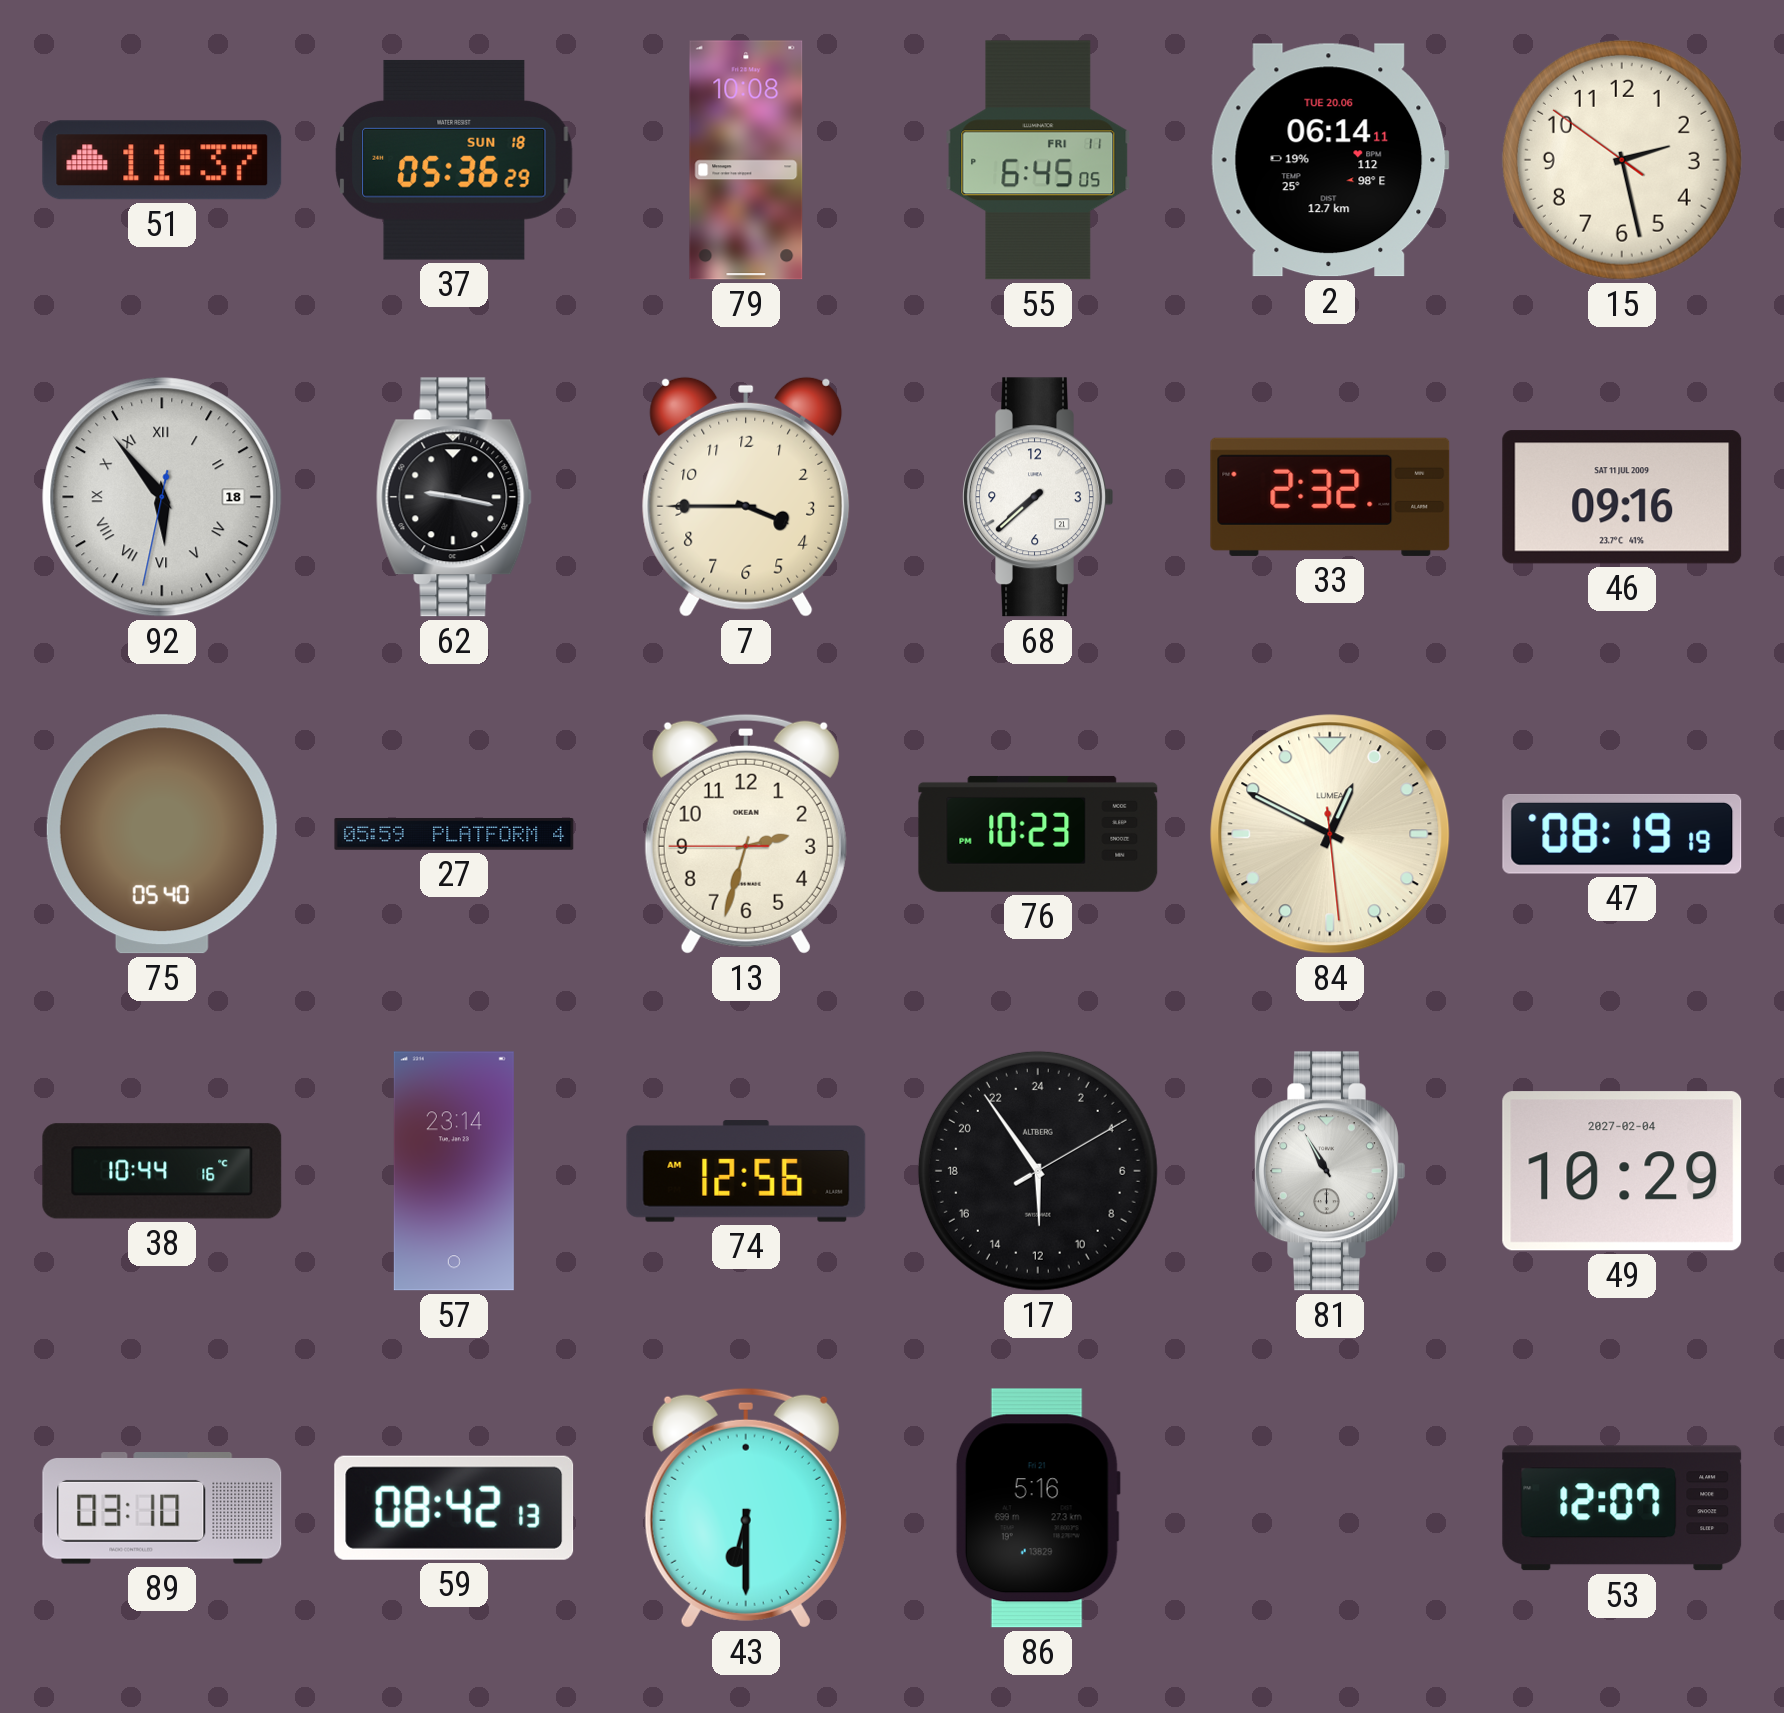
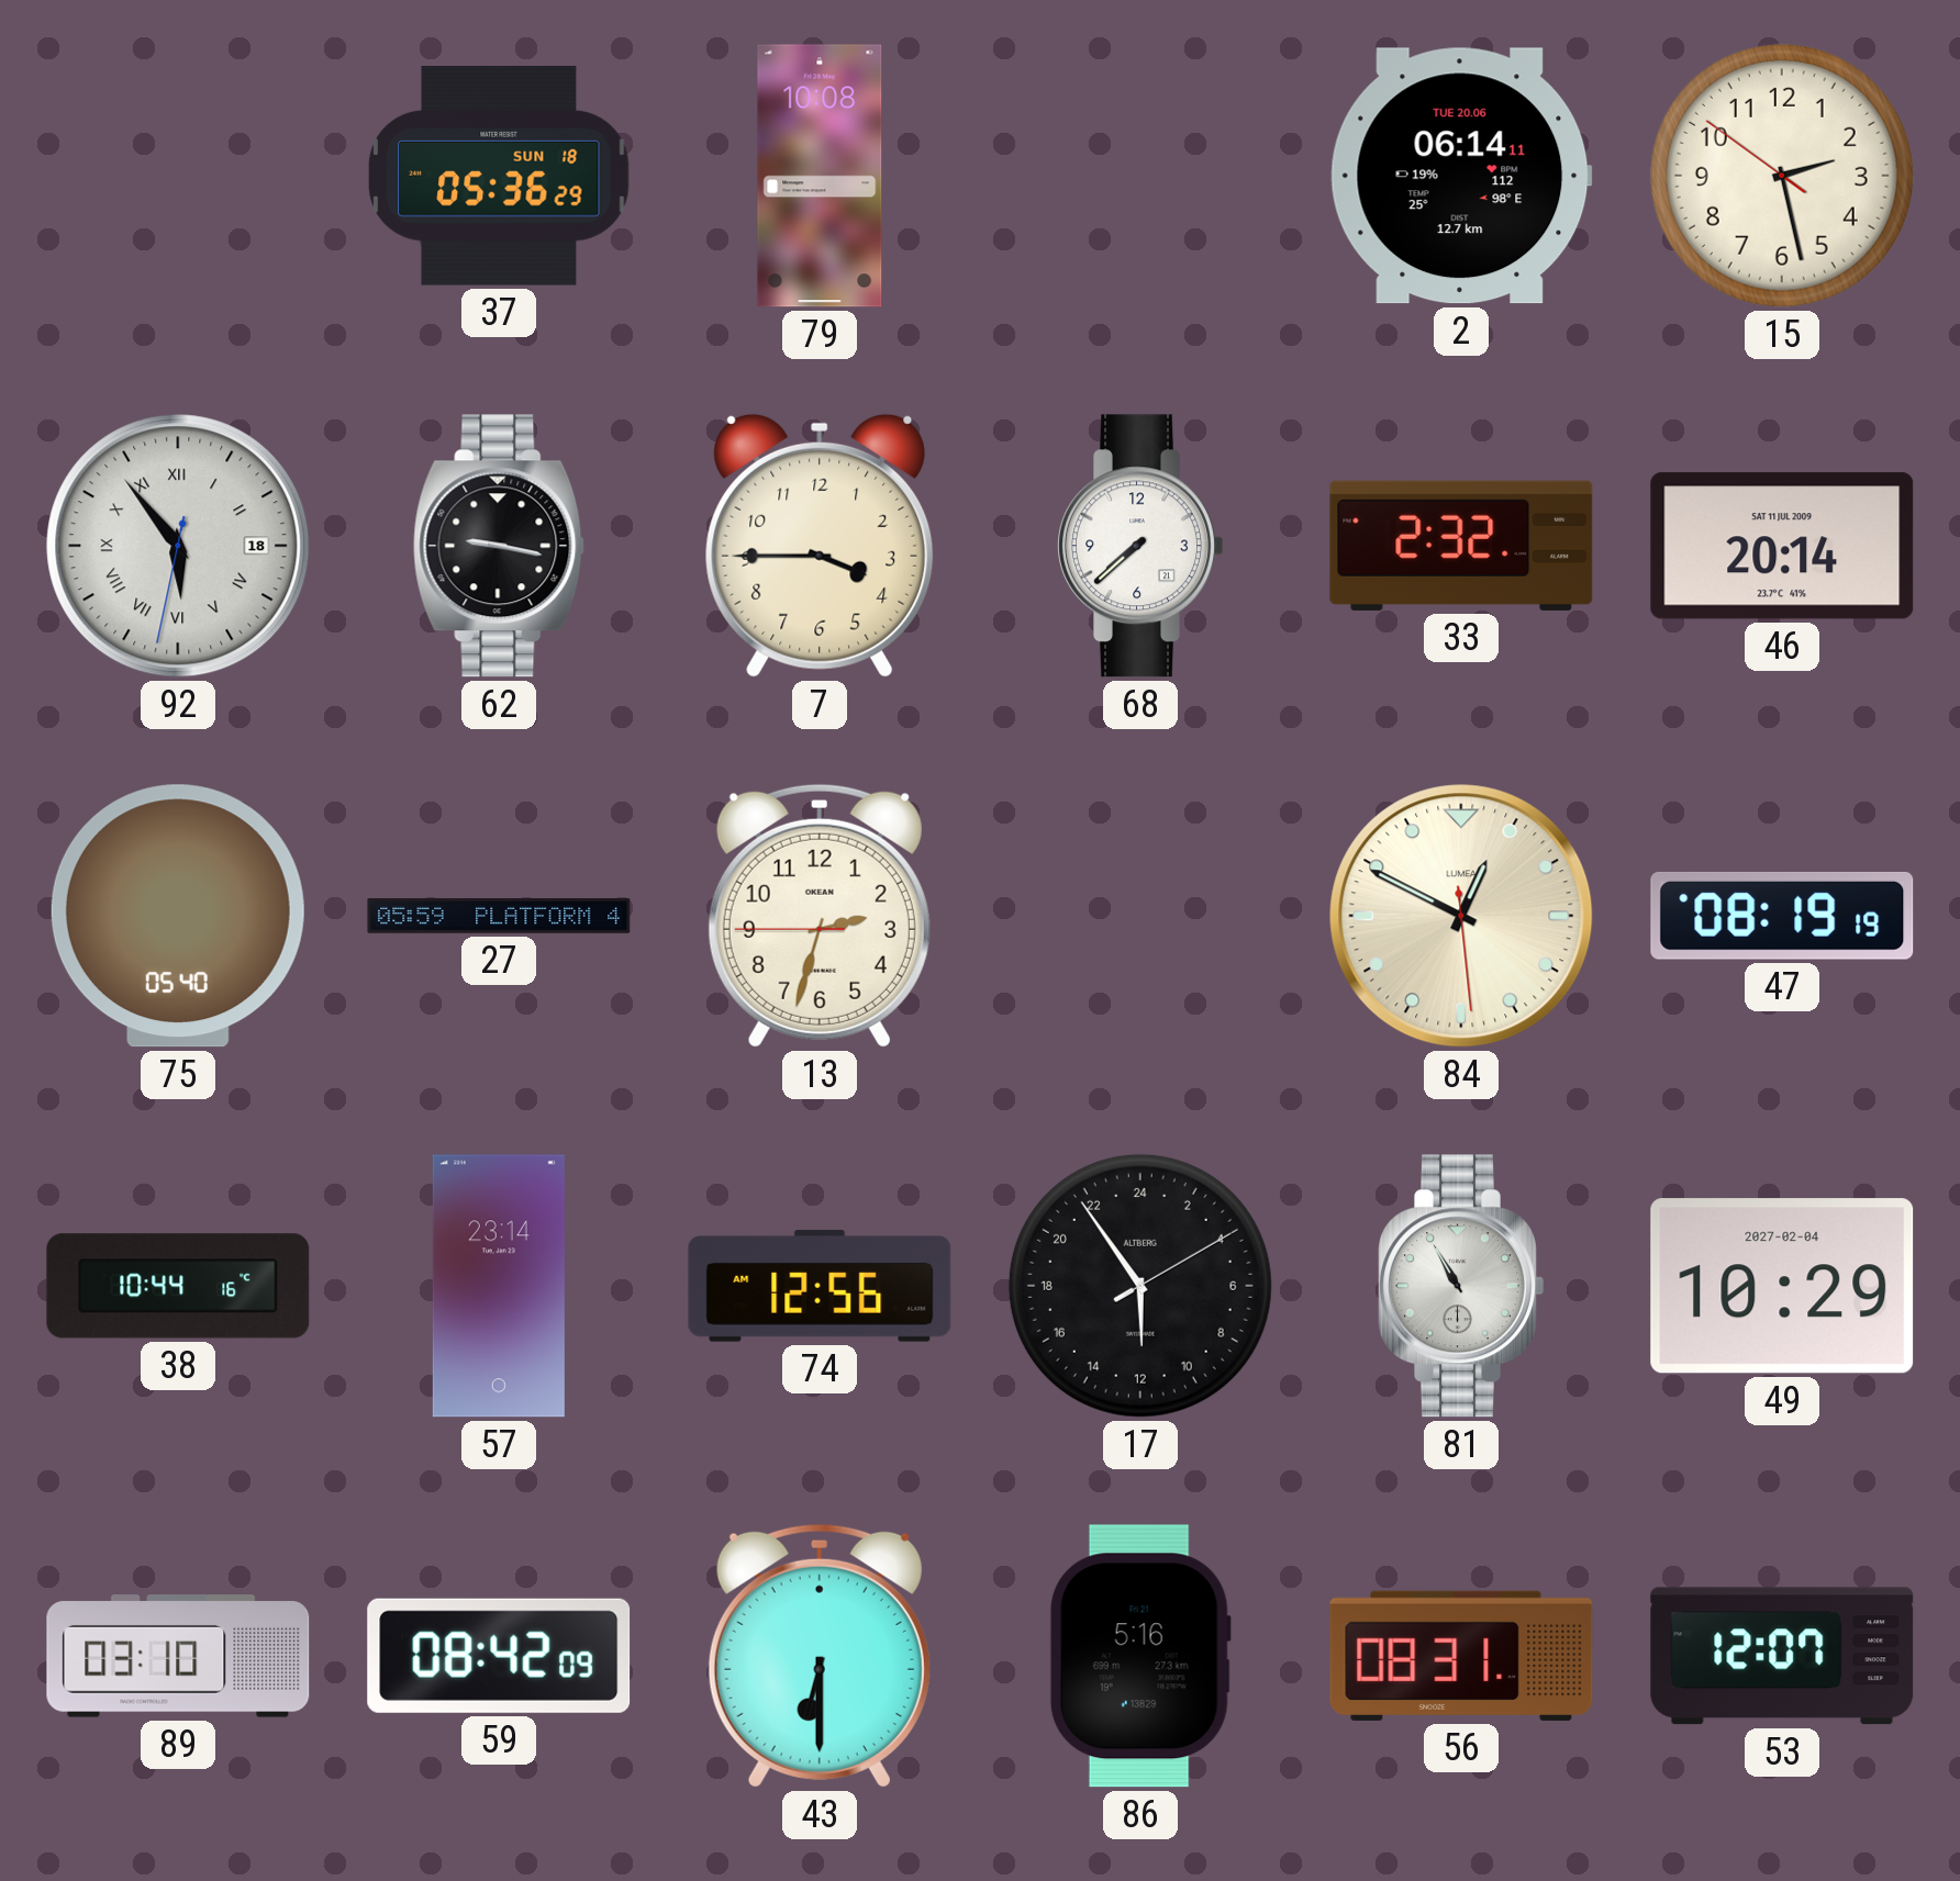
51: 11:37 -> none
55: 6:45 -> none
46: 09:16 -> 20:14
76: 10:23 -> none
59: 08:42:13 -> 08:42:09
56: none -> 08:31
